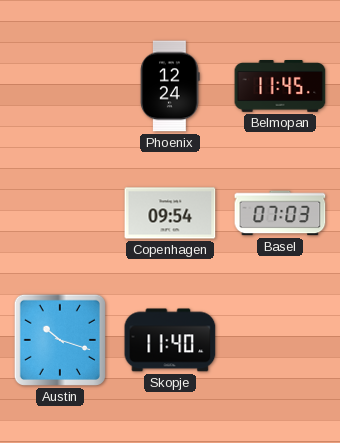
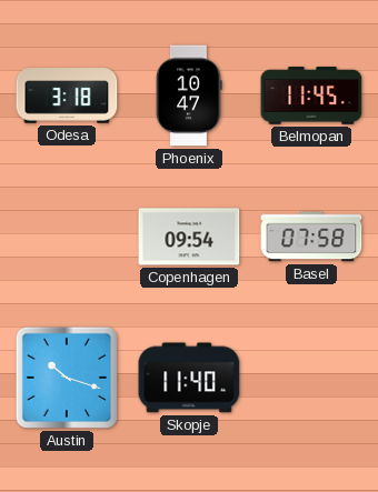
Odesa: none -> 3:18
Phoenix: 12:24 -> 10:47
Basel: 07:03 -> 07:58
